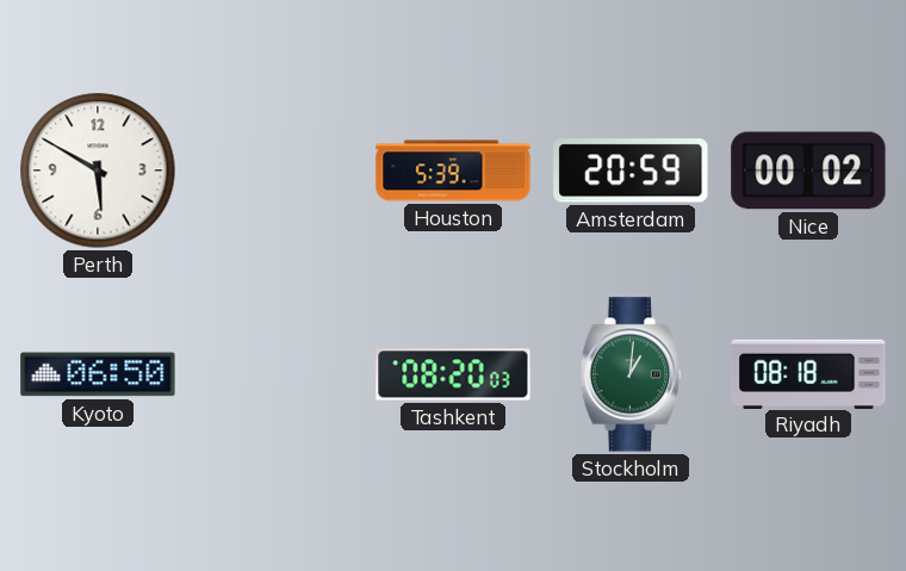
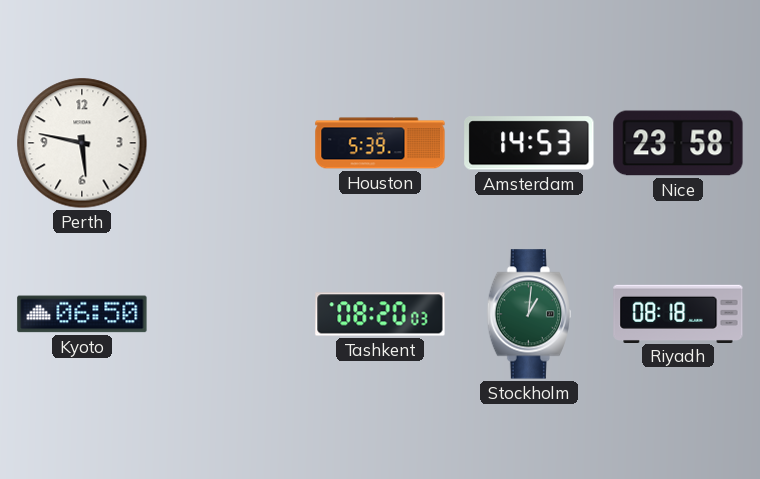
Perth: 5:50 -> 5:47
Amsterdam: 20:59 -> 14:53
Nice: 00:02 -> 23:58
